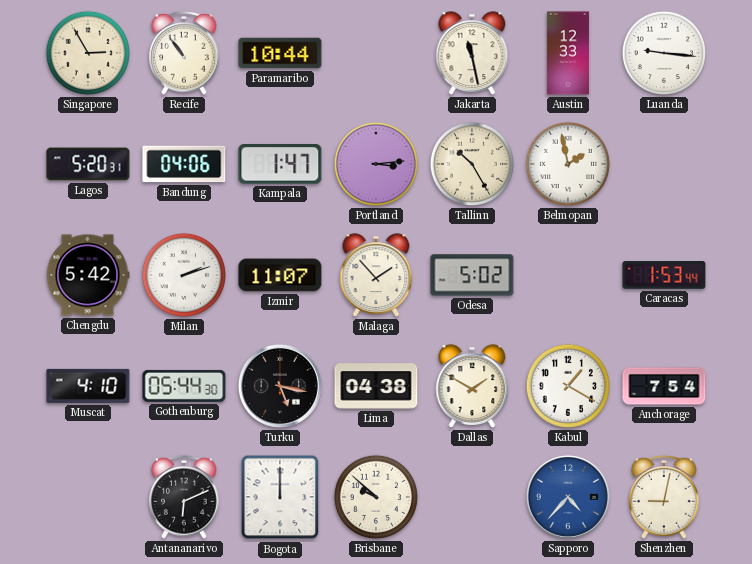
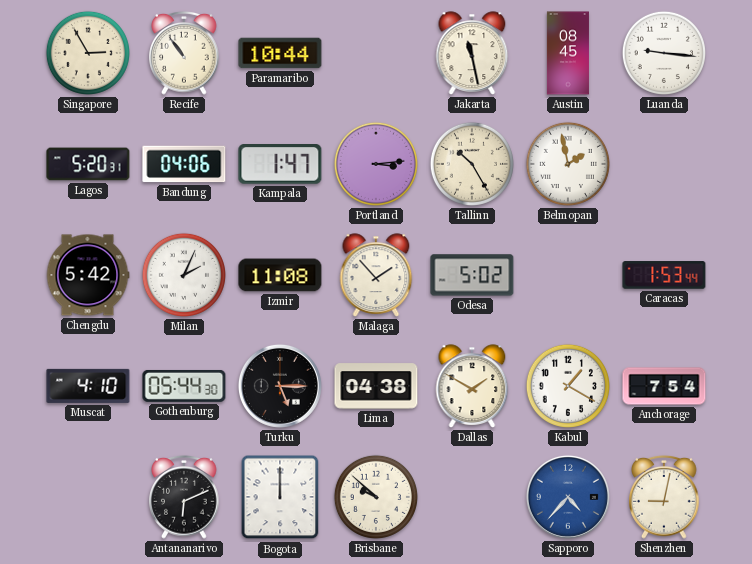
Austin: 12:33 -> 08:45
Milan: 2:12 -> 2:04
Izmir: 11:07 -> 11:08
Turku: 5:17 -> 5:15
